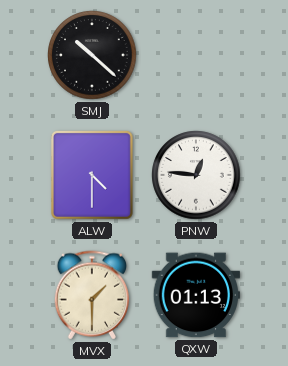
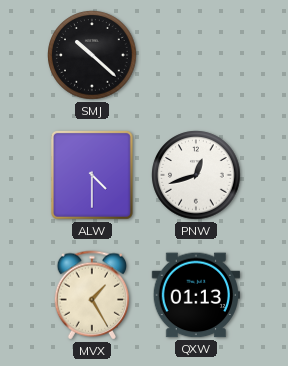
PNW: 12:46 -> 12:42
MVX: 1:30 -> 1:25
